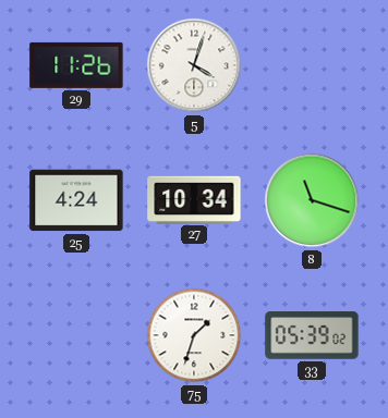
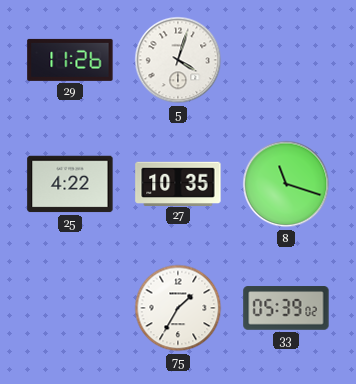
25: 4:24 -> 4:22
27: 10:34 -> 10:35
75: 1:33 -> 1:35
